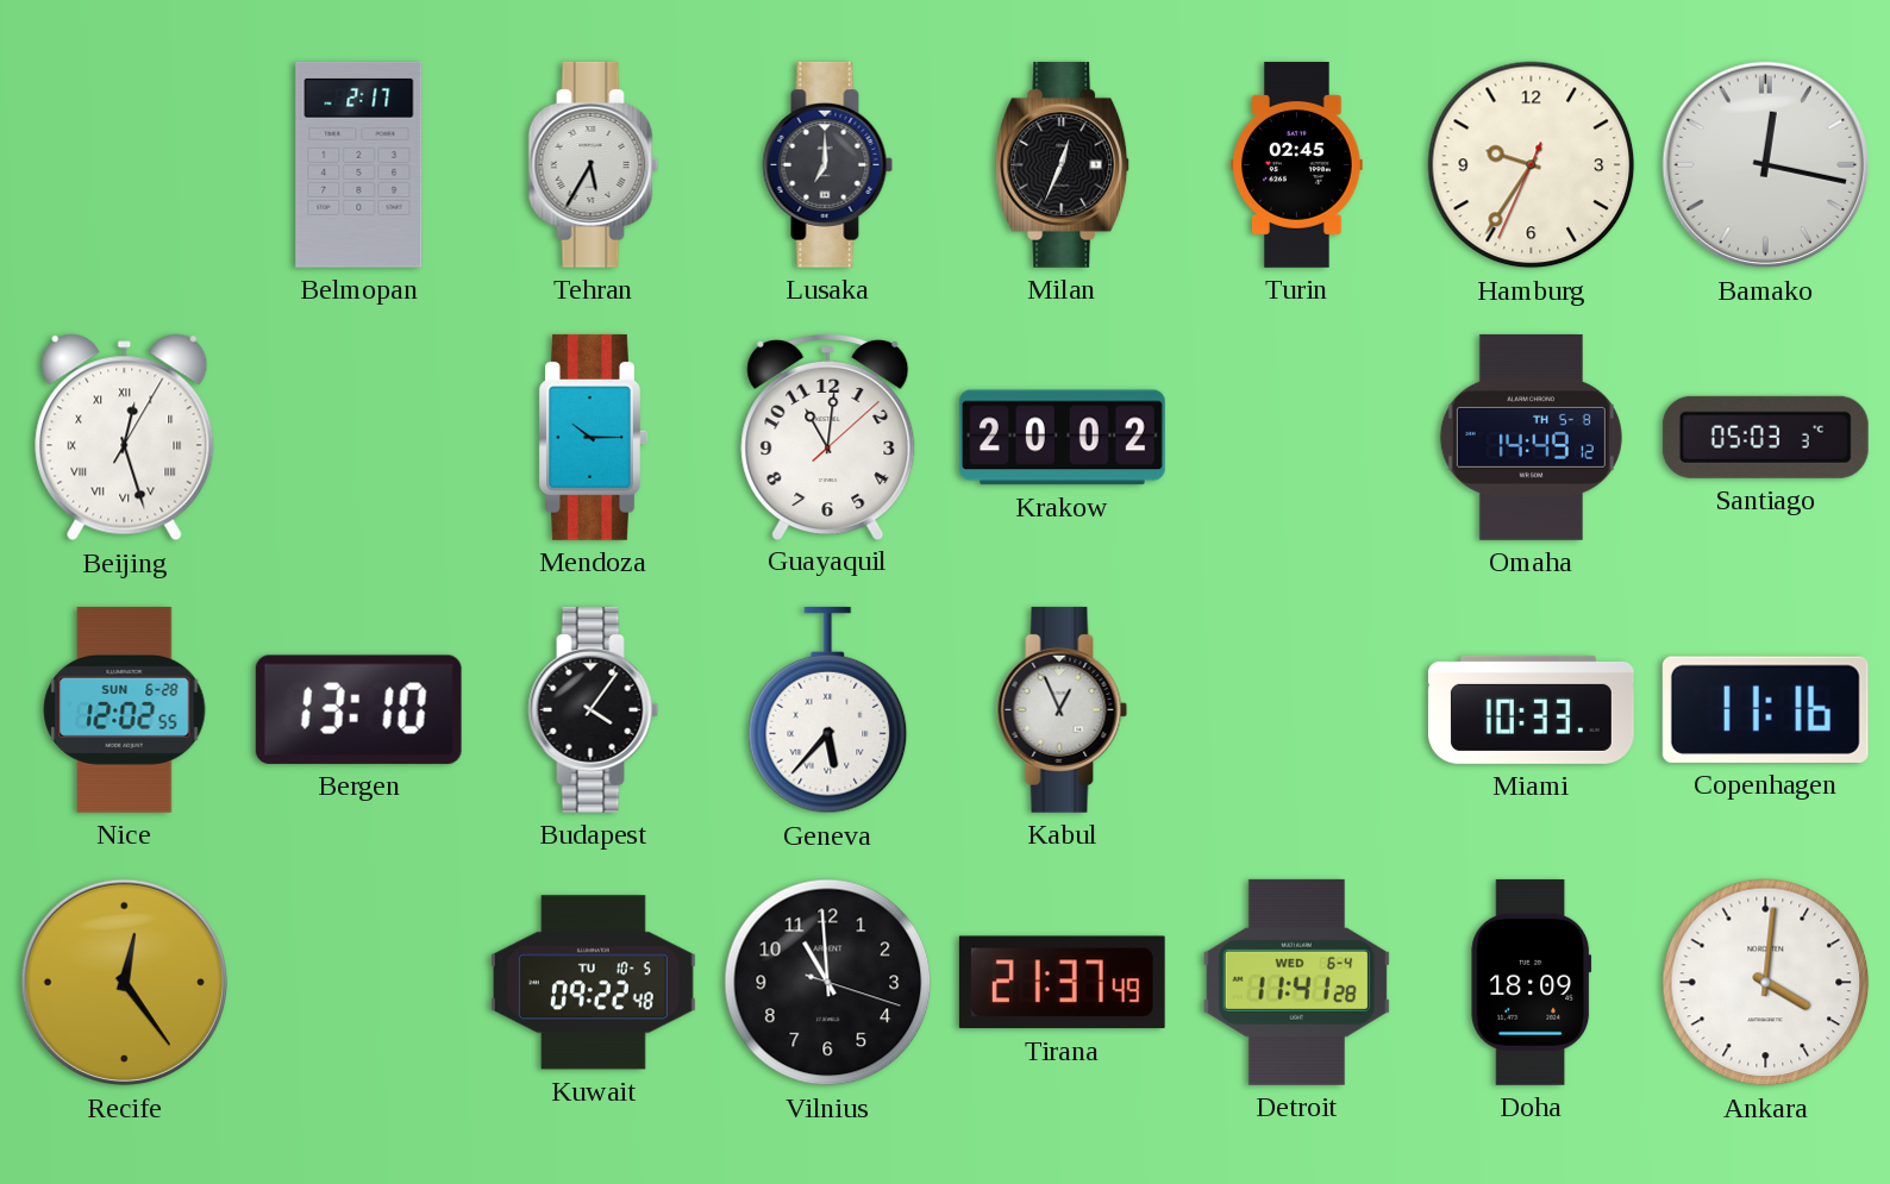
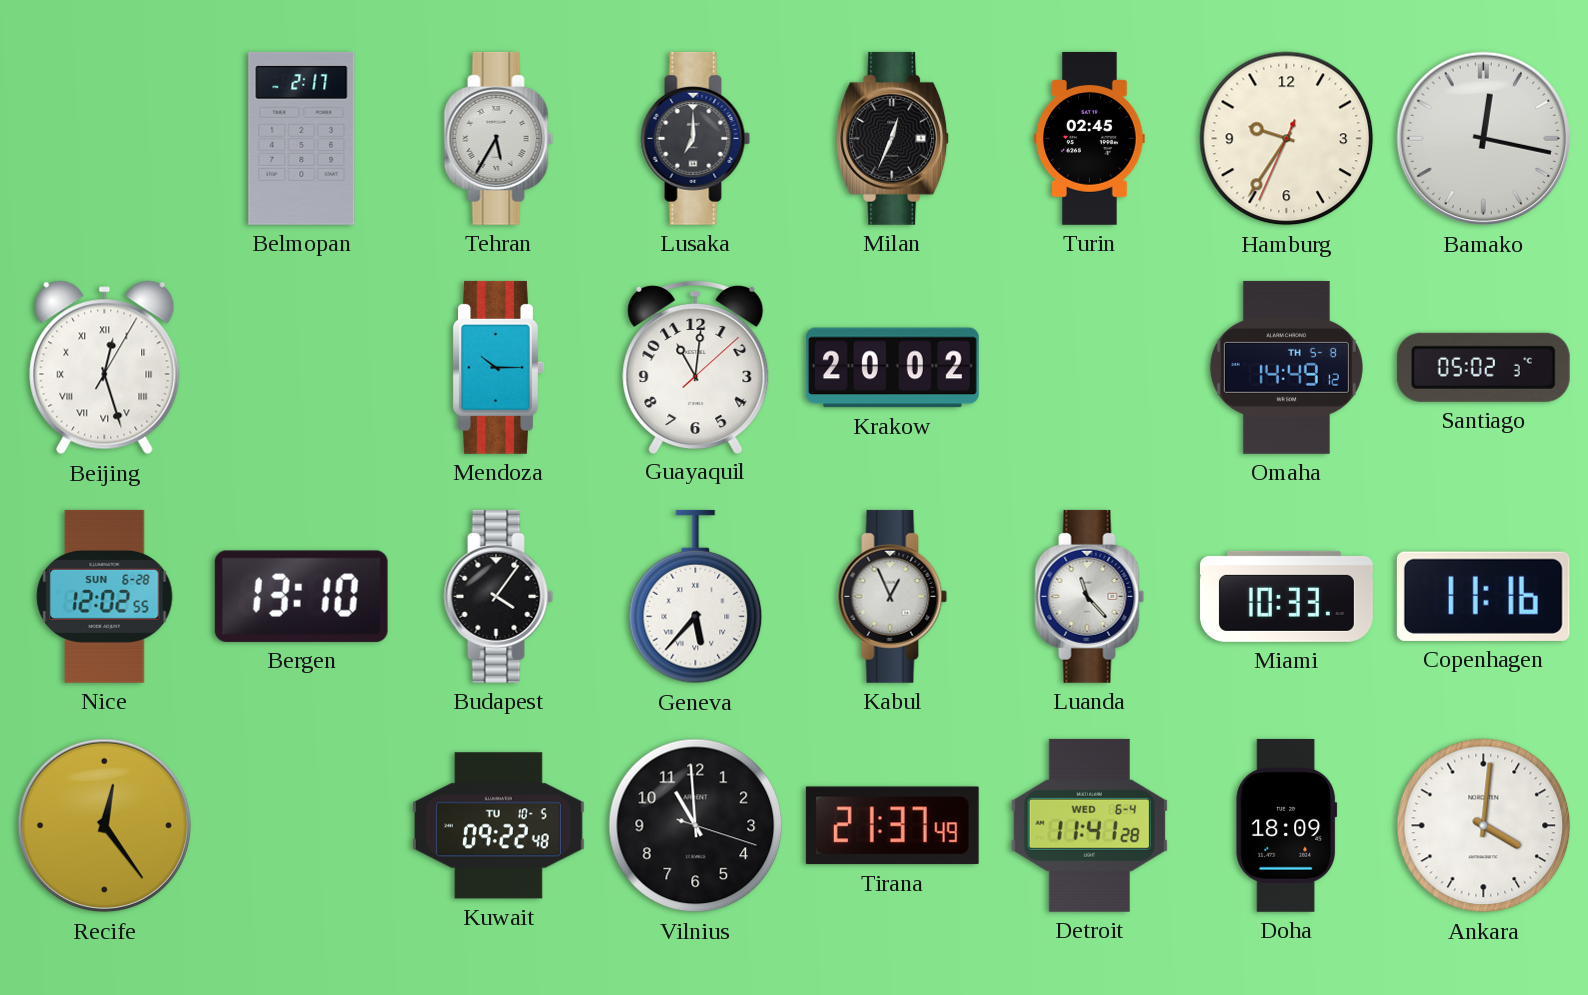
Santiago: 05:03 -> 05:02
Luanda: none -> 11:23
